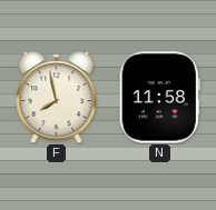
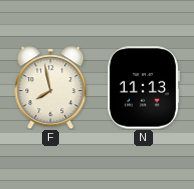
N: 11:58 -> 11:13
